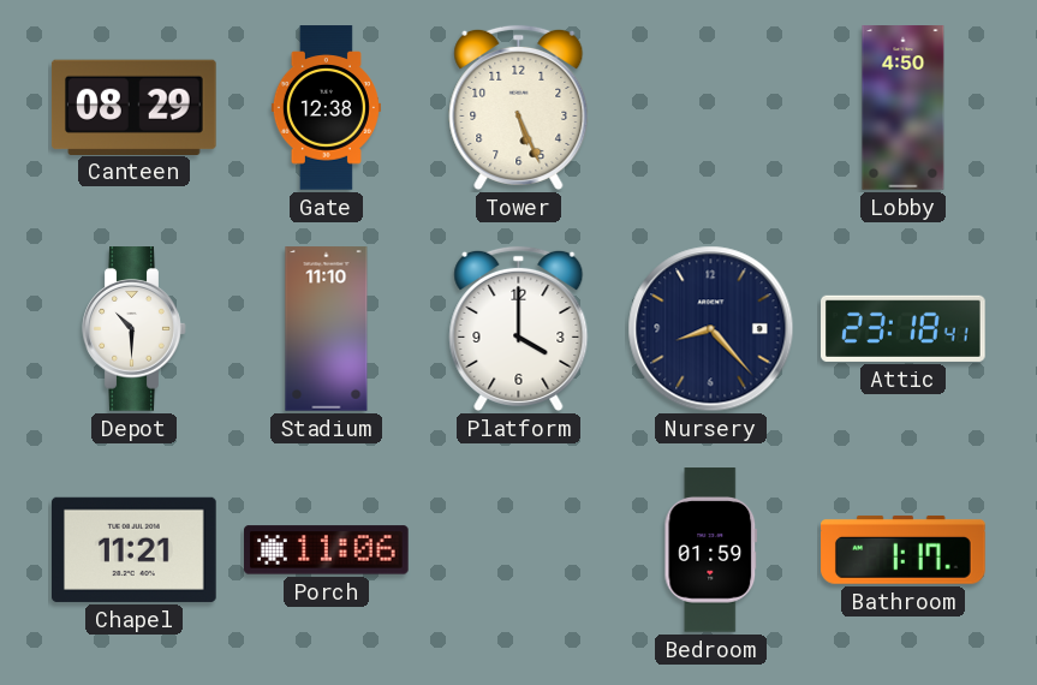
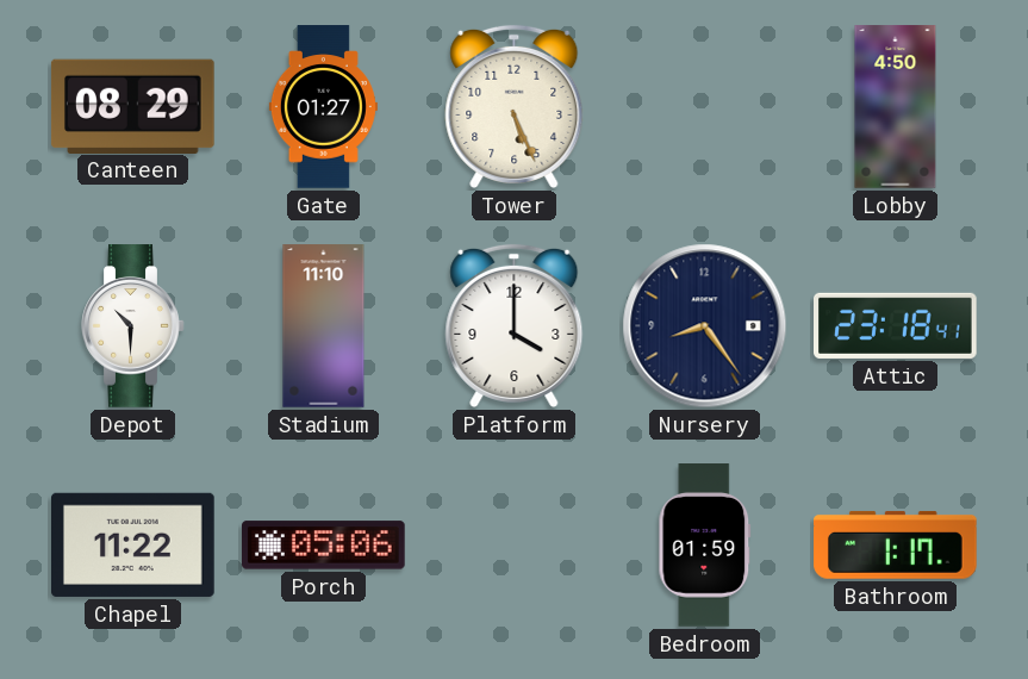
Gate: 12:38 -> 01:27
Nursery: 8:23 -> 8:24
Chapel: 11:21 -> 11:22
Porch: 11:06 -> 05:06
